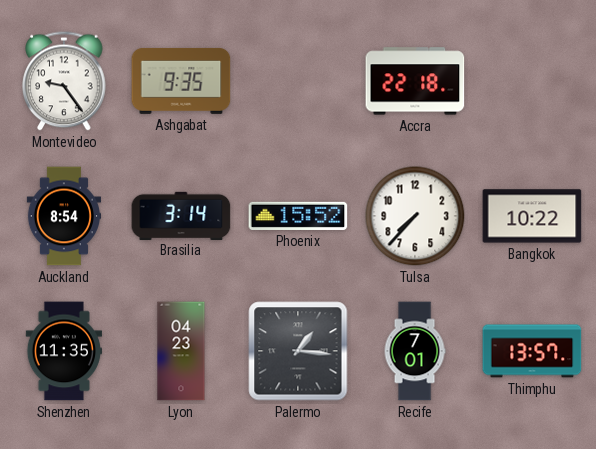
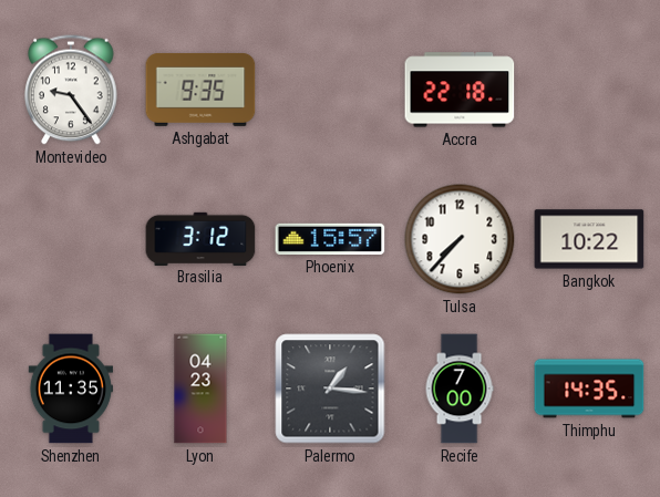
Auckland: 8:54 -> none
Brasilia: 3:14 -> 3:12
Phoenix: 15:52 -> 15:57
Recife: 7:01 -> 7:00
Thimphu: 13:57 -> 14:35
